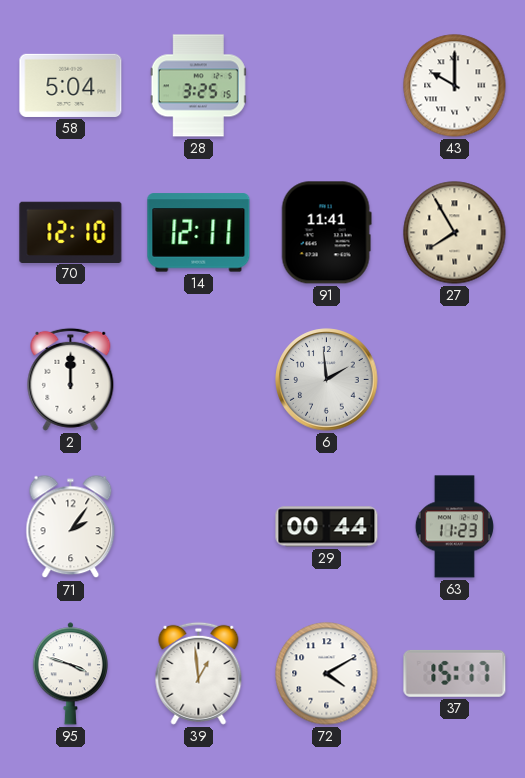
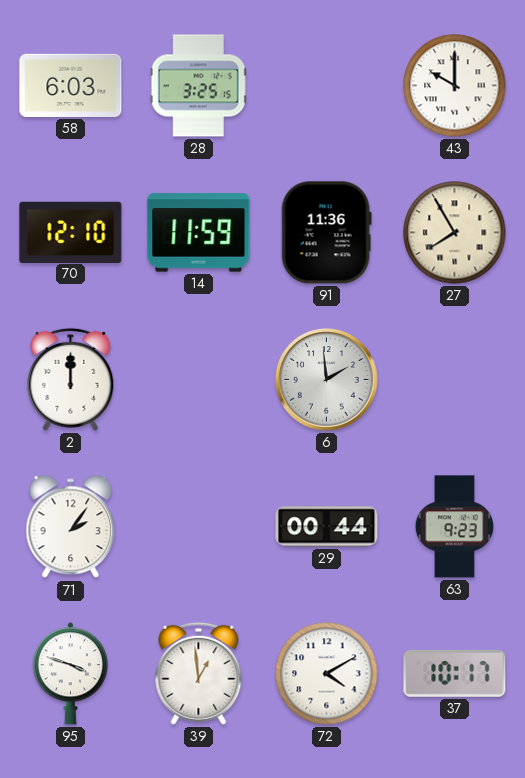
58: 5:04 -> 6:03
14: 12:11 -> 11:59
91: 11:41 -> 11:36
63: 11:23 -> 9:23
37: 15:17 -> 10:17
